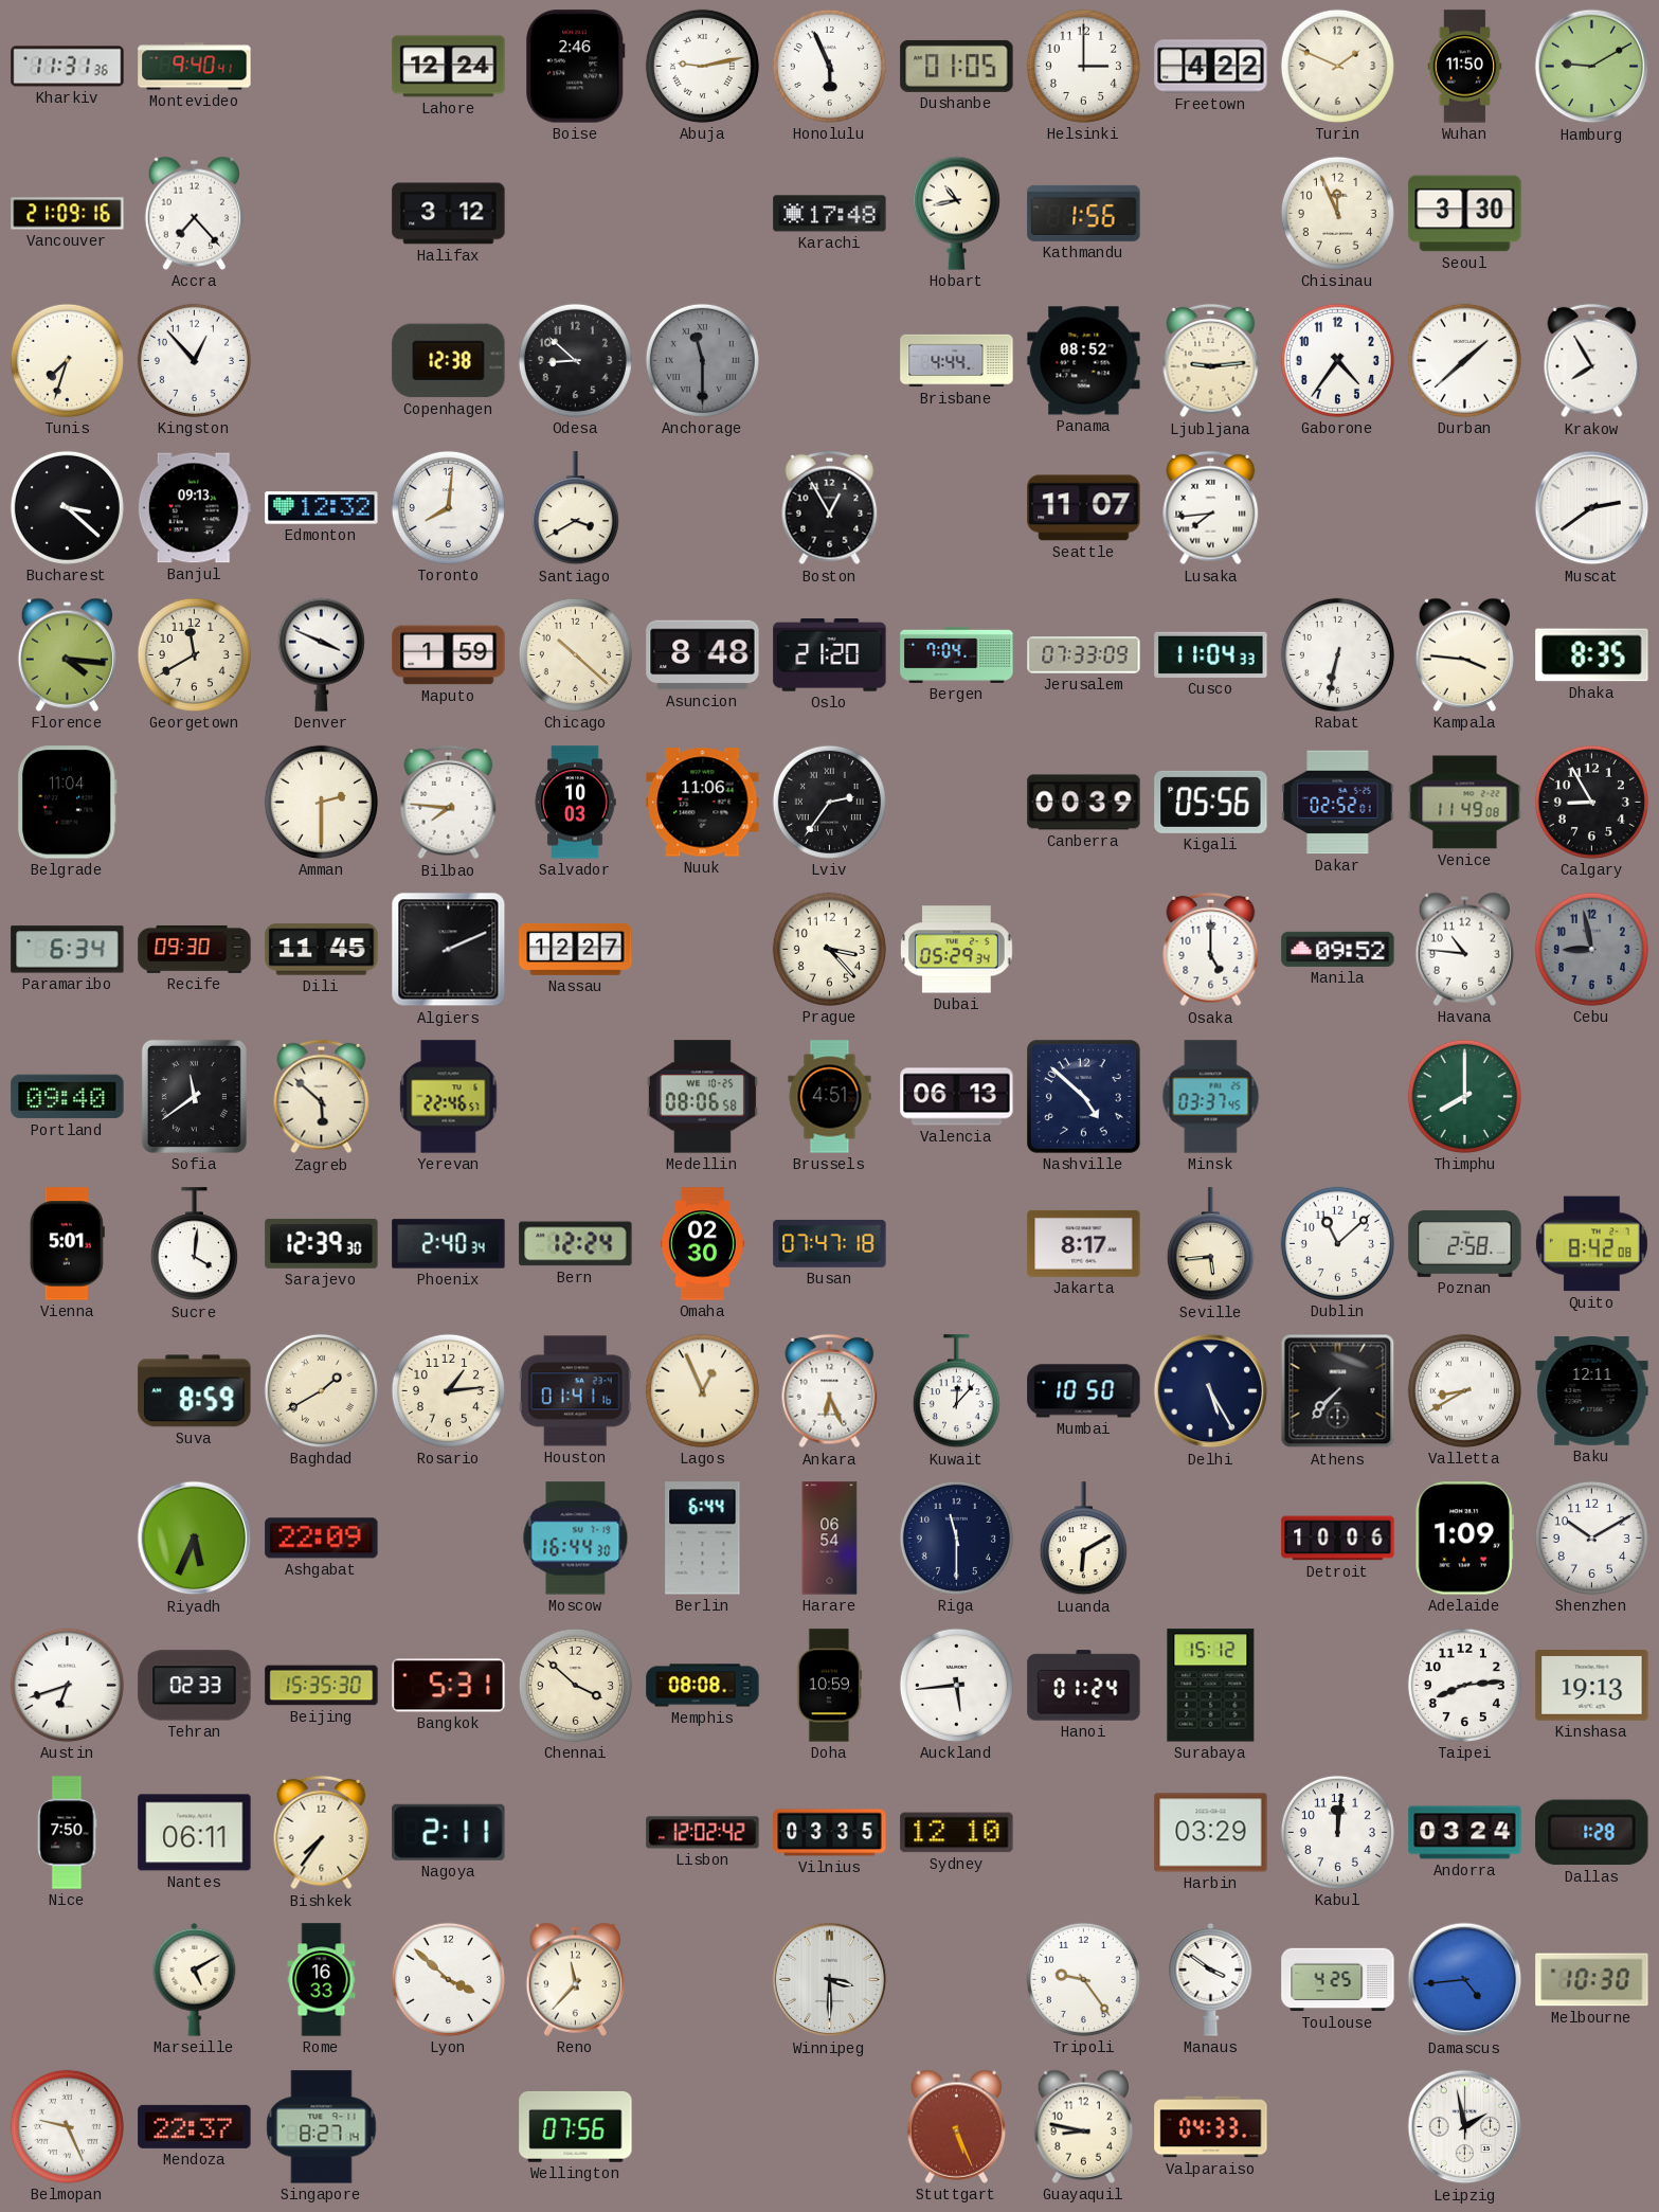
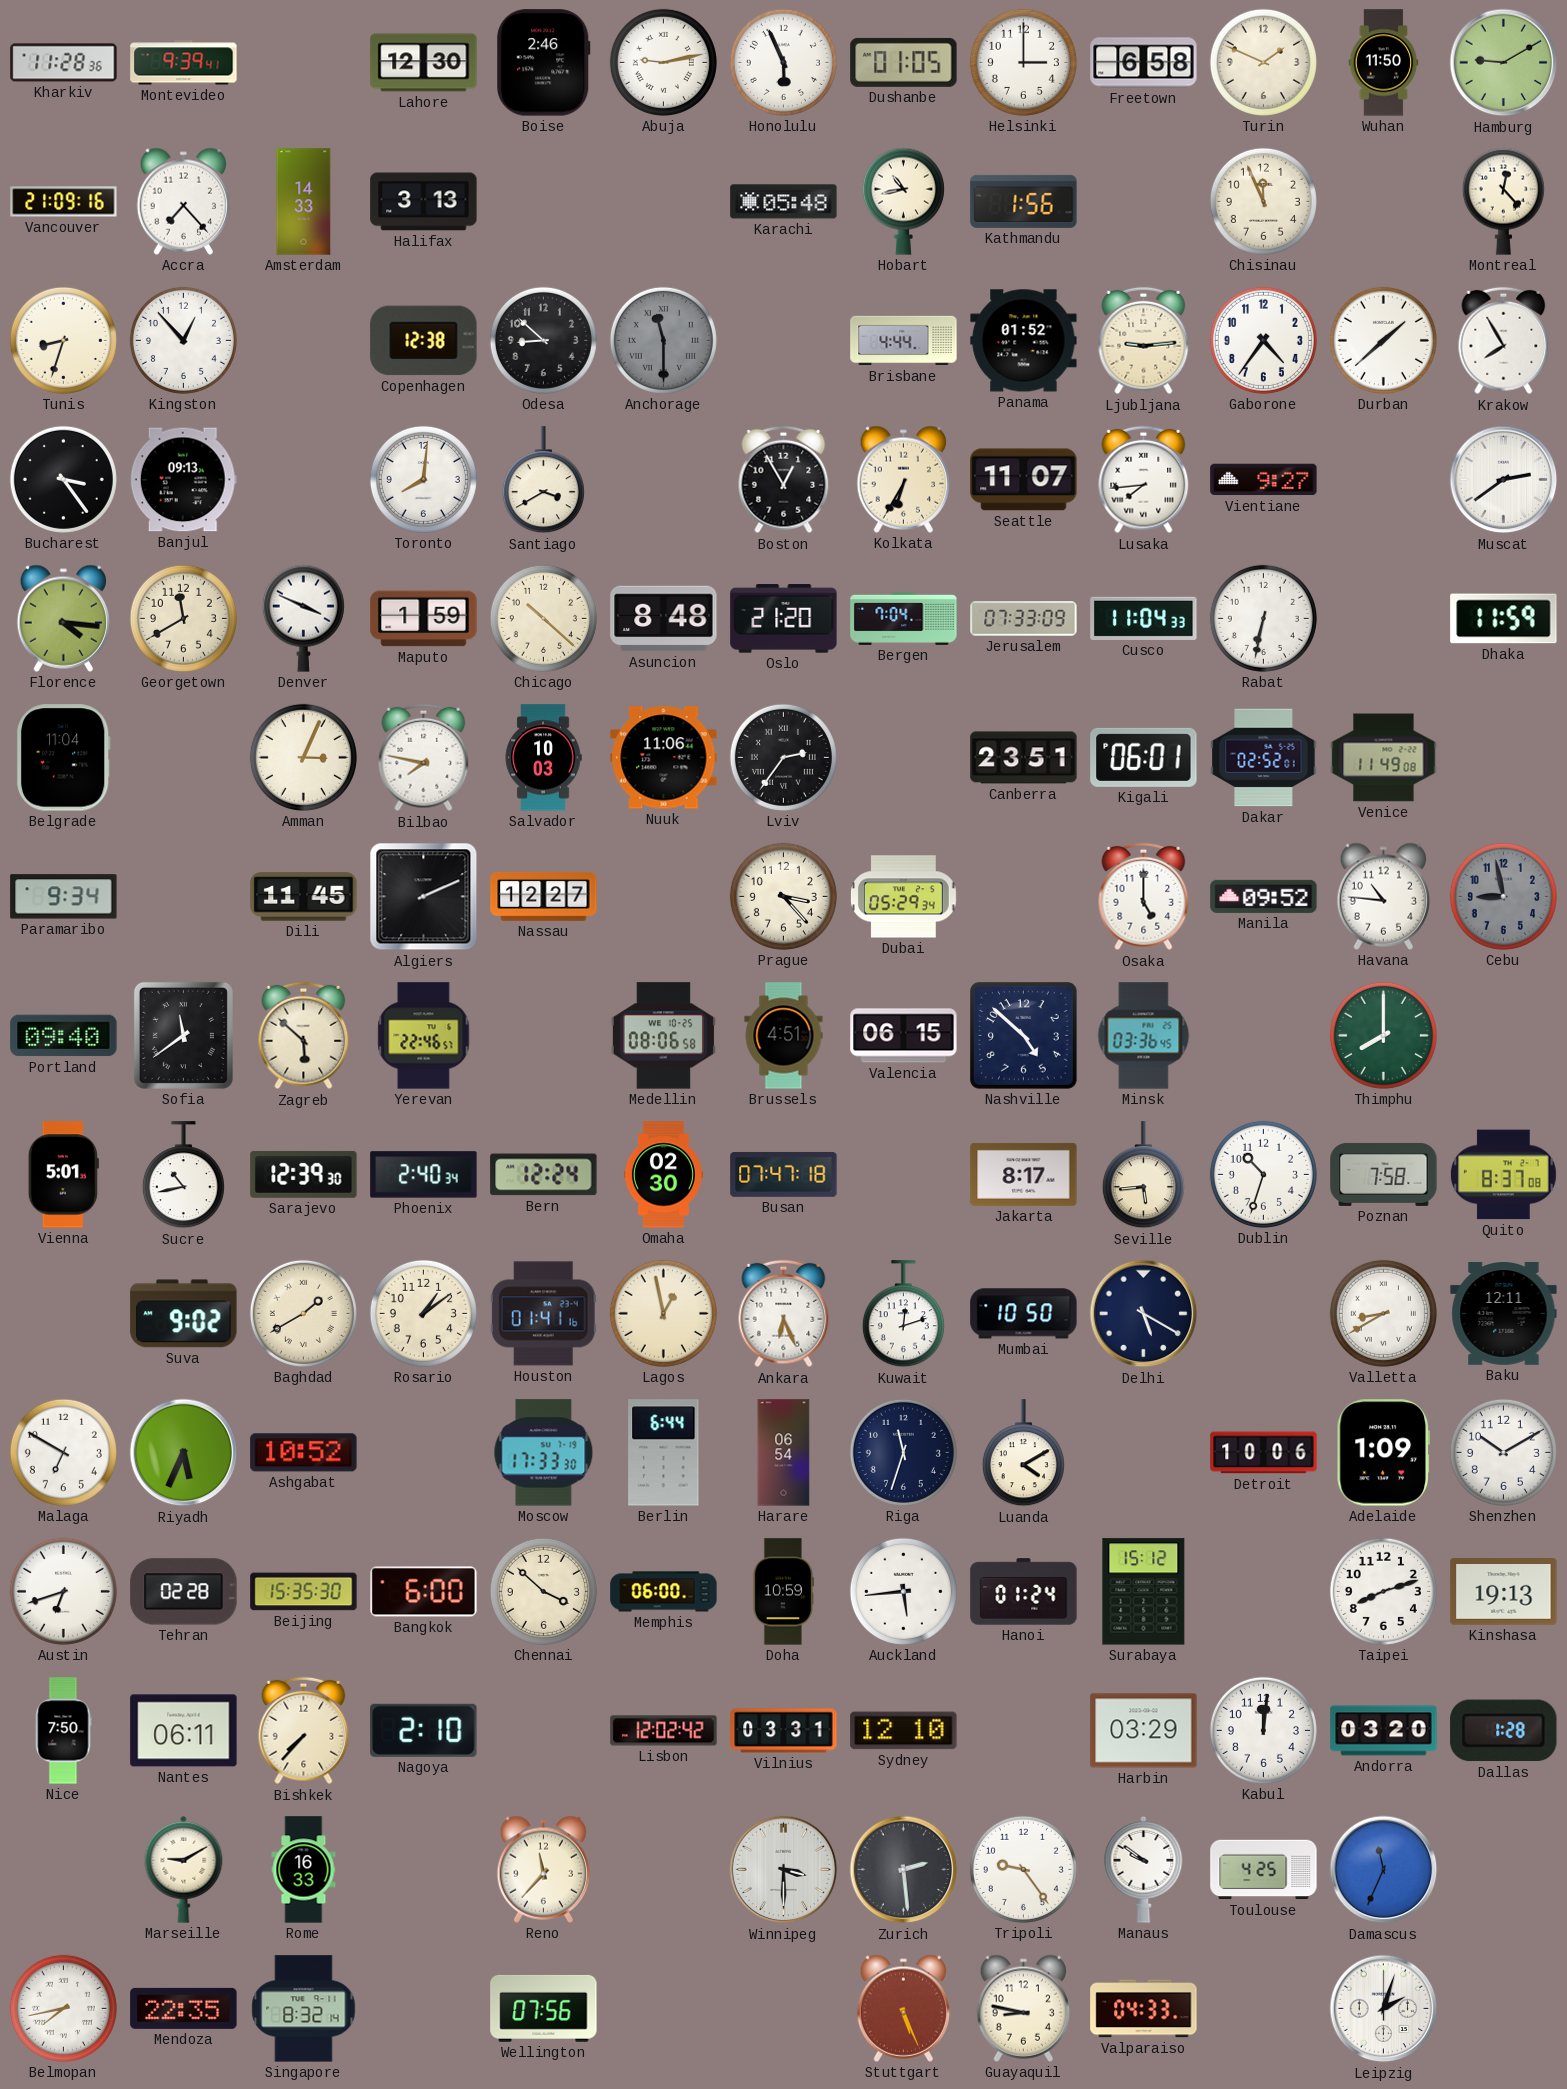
Kharkiv: 11:31 -> 11:28
Montevideo: 9:40 -> 9:39
Lahore: 12:24 -> 12:30
Freetown: 4:22 -> 6:58
Amsterdam: none -> 14:33
Halifax: 3:12 -> 3:13
Karachi: 17:48 -> 05:48
Seoul: 3:30 -> none
Montreal: none -> 12:23
Tunis: 7:33 -> 8:33
Panama: 08:52 -> 01:52
Bucharest: 3:22 -> 3:24
Edmonton: 12:32 -> none
Kolkata: none -> 6:35
Vientiane: none -> 9:27
Kampala: 3:46 -> none
Dhaka: 8:35 -> 11:59
Amman: 2:30 -> 3:04
Bilbao: 7:46 -> 7:47
Canberra: 00:39 -> 23:51
Kigali: 05:56 -> 06:01
Calgary: 8:55 -> none
Paramaribo: 6:34 -> 9:34
Recife: 09:30 -> none
Valencia: 06:13 -> 06:15
Minsk: 03:37 -> 03:36
Sucre: 4:01 -> 10:43
Dublin: 11:08 -> 10:33
Poznan: 2:58 -> 7:58
Quito: 8:42 -> 8:37
Suva: 8:59 -> 9:02
Rosario: 1:14 -> 1:09
Lagos: 12:56 -> 12:58
Kuwait: 12:07 -> 12:12
Delhi: 5:25 -> 5:20
Athens: 7:37 -> none
Malaga: none -> 6:50
Ashgabat: 22:09 -> 10:52
Moscow: 16:44 -> 17:33
Riga: 11:30 -> 11:33
Luanda: 6:10 -> 4:10
Tehran: 02:33 -> 02:28
Bangkok: 5:31 -> 6:00
Memphis: 08:08 -> 06:00
Taipei: 8:14 -> 8:12
Bishkek: 7:36 -> 7:37
Nagoya: 2:11 -> 2:10
Vilnius: 03:35 -> 03:31
Andorra: 03:24 -> 03:20
Marseille: 5:10 -> 9:10
Lyon: 3:52 -> none
Zurich: none -> 2:29
Manaus: 3:51 -> 9:51
Damascus: 4:44 -> 11:34
Melbourne: 10:30 -> none
Belmopan: 9:26 -> 7:43
Mendoza: 22:37 -> 22:35
Singapore: 8:27 -> 8:32
Leipzig: 1:58 -> 2:03
